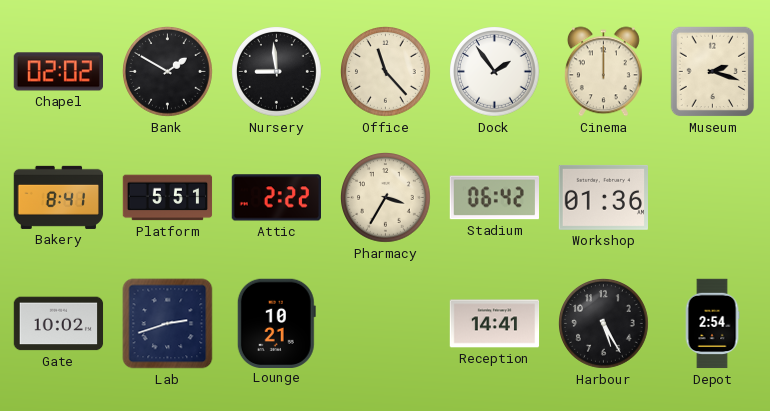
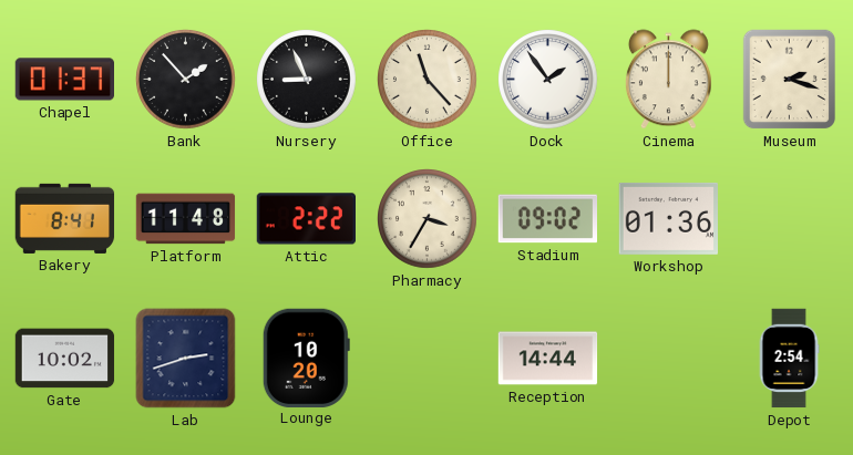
Chapel: 02:02 -> 01:37
Bank: 1:50 -> 1:53
Nursery: 8:59 -> 8:56
Platform: 5:51 -> 11:48
Stadium: 06:42 -> 09:02
Lounge: 10:21 -> 10:20
Reception: 14:41 -> 14:44
Harbour: 5:25 -> none
